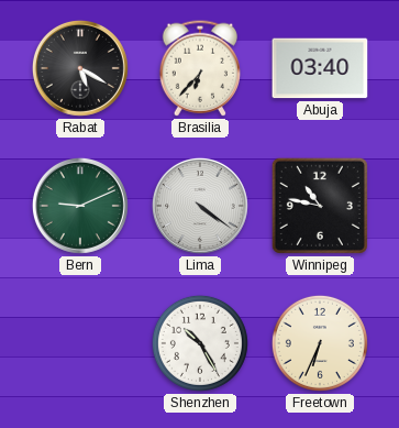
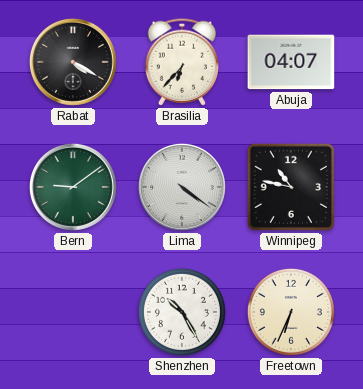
Rabat: 5:20 -> 4:20
Abuja: 03:40 -> 04:07
Bern: 9:11 -> 9:09
